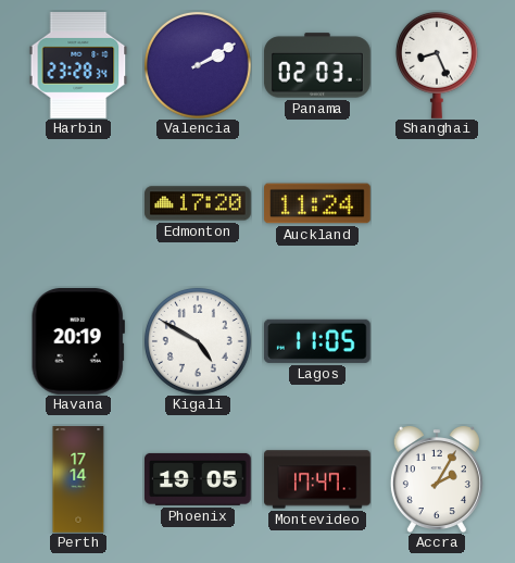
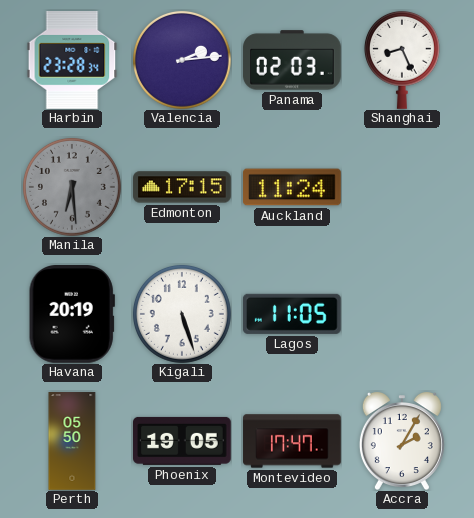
Valencia: 2:10 -> 2:14
Manila: none -> 6:29
Edmonton: 17:20 -> 17:15
Kigali: 4:50 -> 5:27
Perth: 17:14 -> 05:50
